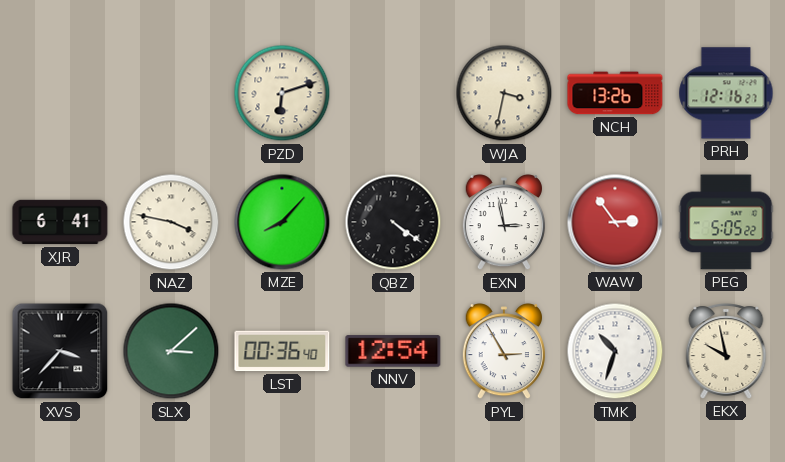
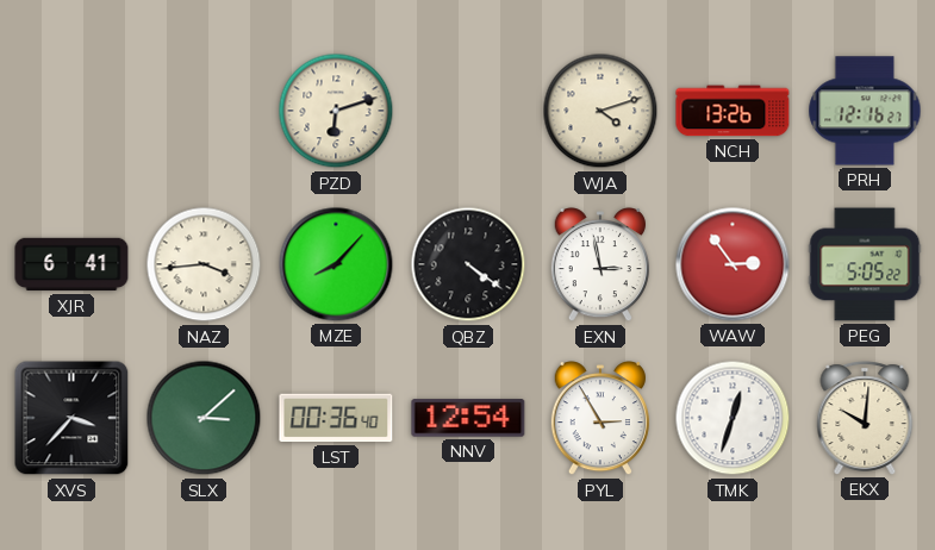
WJA: 3:32 -> 4:12
NAZ: 3:47 -> 3:44
TMK: 10:33 -> 12:33
EKX: 9:58 -> 10:01
